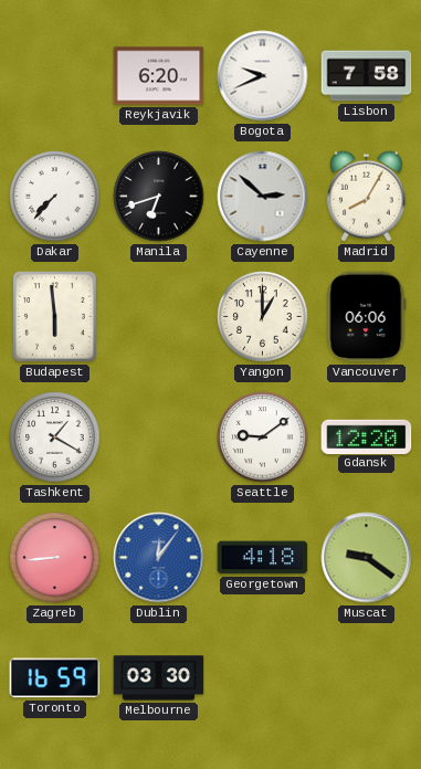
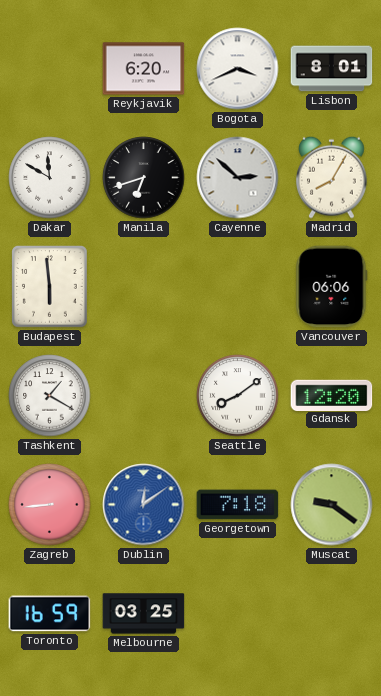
Bogota: 9:41 -> 3:41
Lisbon: 7:58 -> 8:01
Dakar: 7:37 -> 11:50
Yangon: 1:00 -> none
Seattle: 9:09 -> 8:09
Dublin: 12:06 -> 12:09
Georgetown: 4:18 -> 7:18
Melbourne: 03:30 -> 03:25
